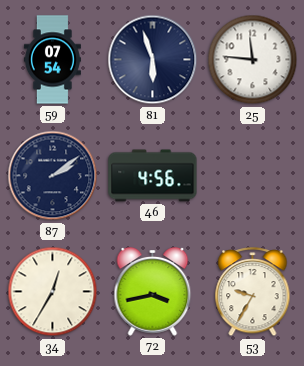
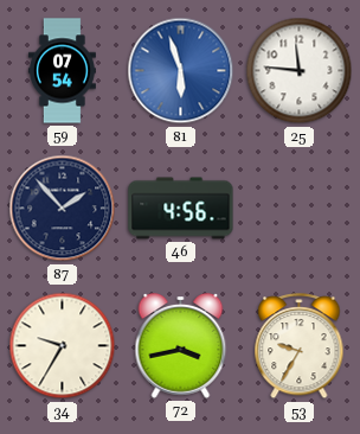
81 dial: navy -> blue
87: 2:09 -> 1:53
34: 12:35 -> 9:35
